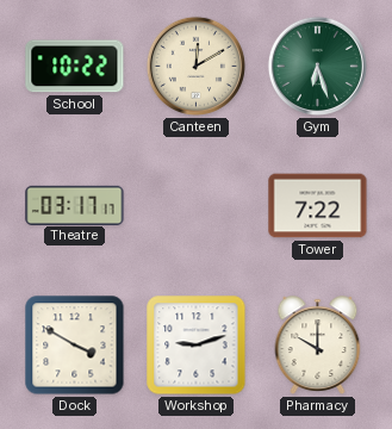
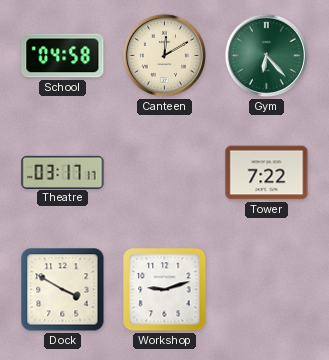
School: 10:22 -> 04:58
Gym: 6:27 -> 6:23
Pharmacy: 10:00 -> none
